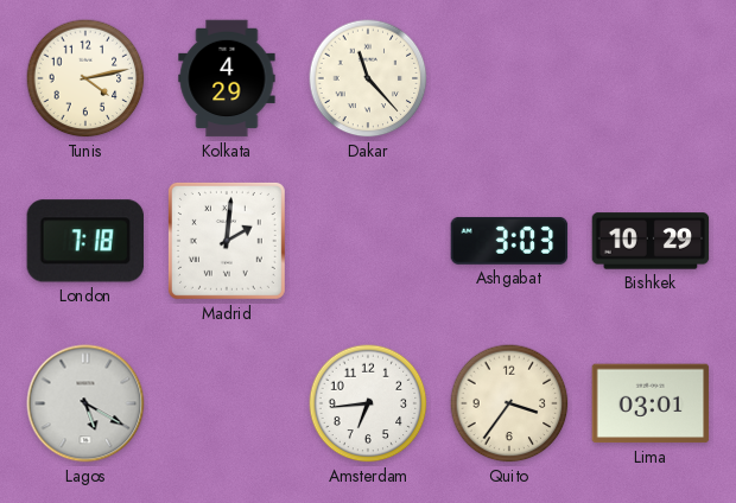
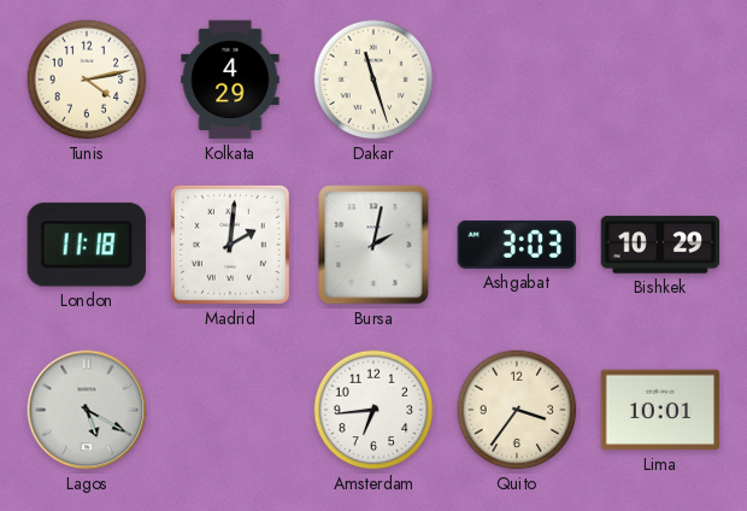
Dakar: 11:23 -> 11:27
London: 7:18 -> 11:18
Bursa: none -> 2:02
Lima: 03:01 -> 10:01
